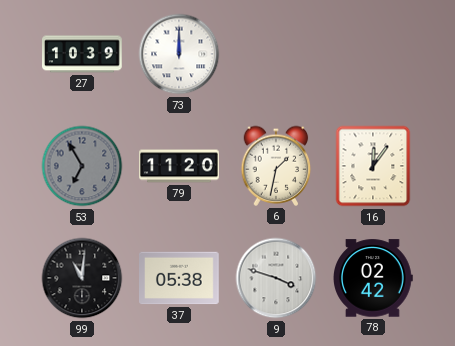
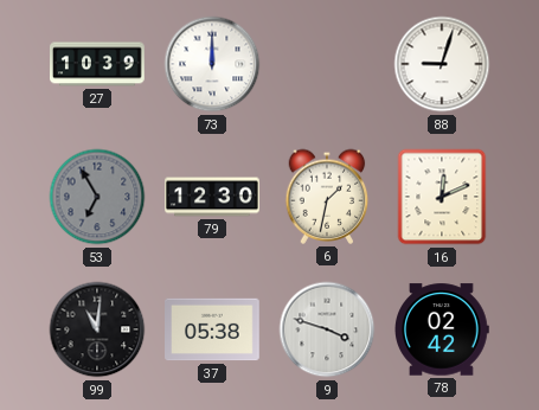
88: none -> 9:03
79: 11:20 -> 12:30
16: 12:06 -> 12:11
